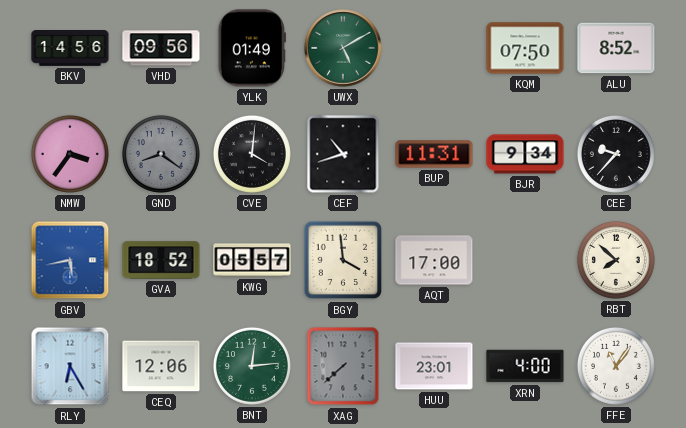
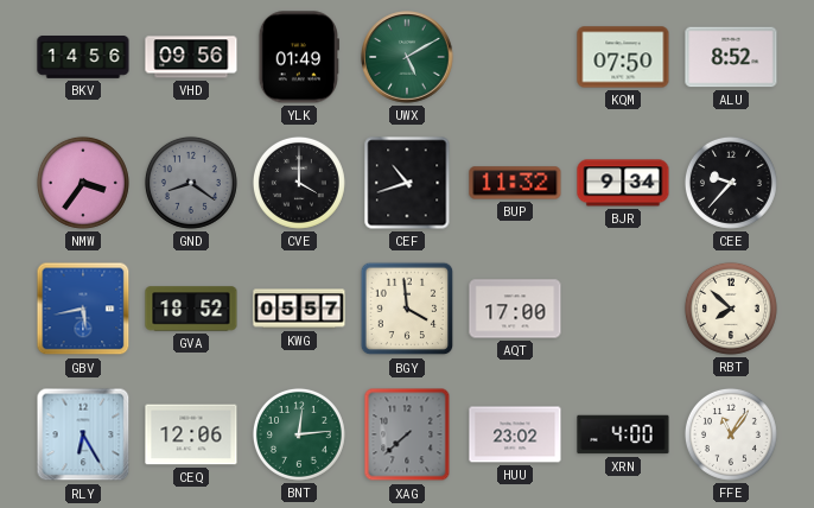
CVE: 4:01 -> 4:00
BUP: 11:31 -> 11:32
HUU: 23:01 -> 23:02
